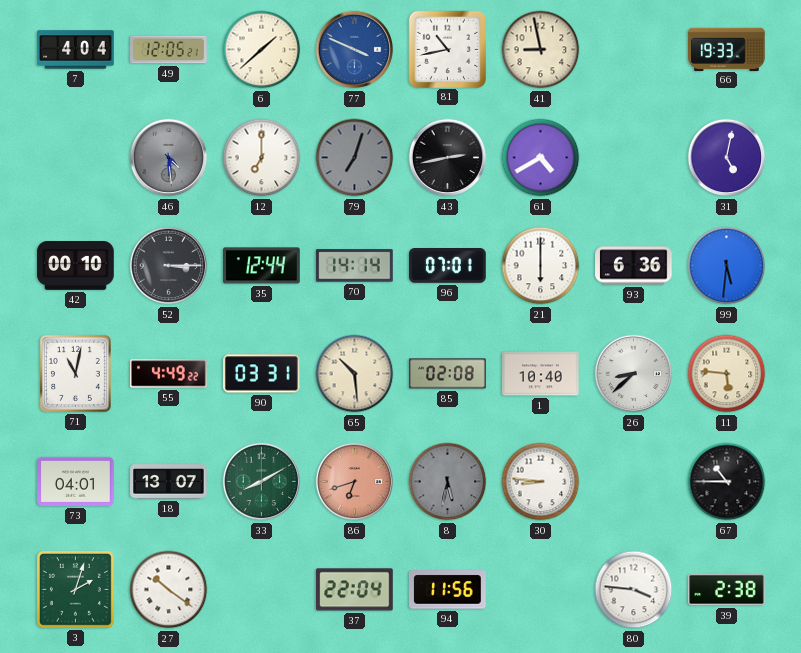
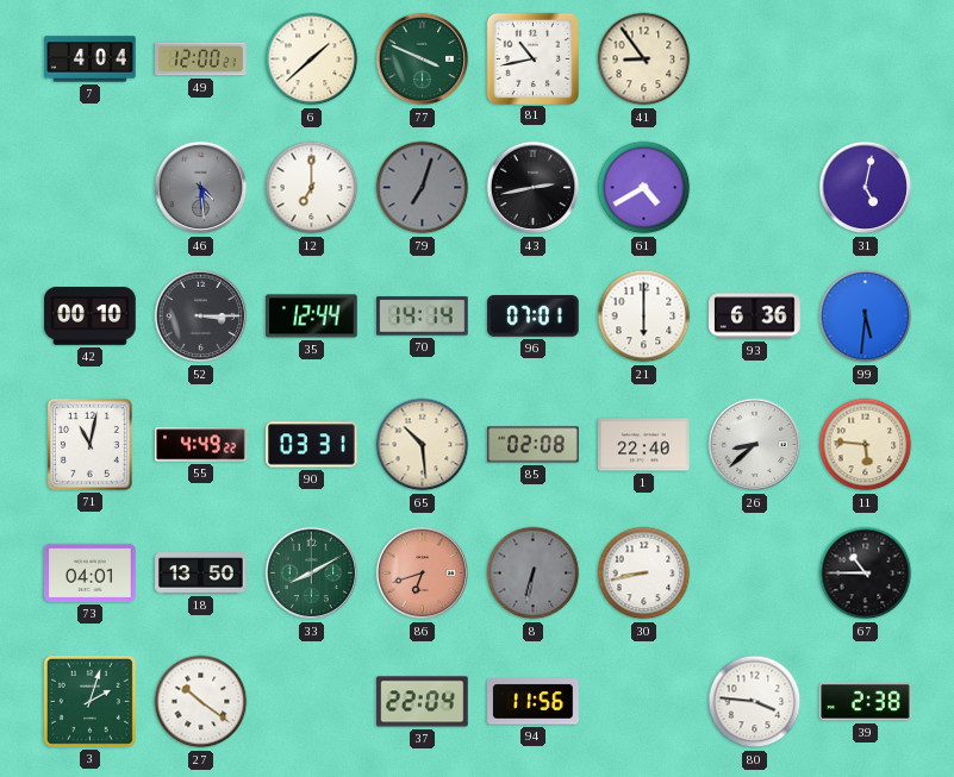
49: 12:05 -> 12:00
77 dial: blue -> green
41: 8:58 -> 8:54
66: 19:33 -> none
1: 10:40 -> 22:40
18: 13:07 -> 13:50
8: 5:32 -> 6:32
30: 8:46 -> 8:43
